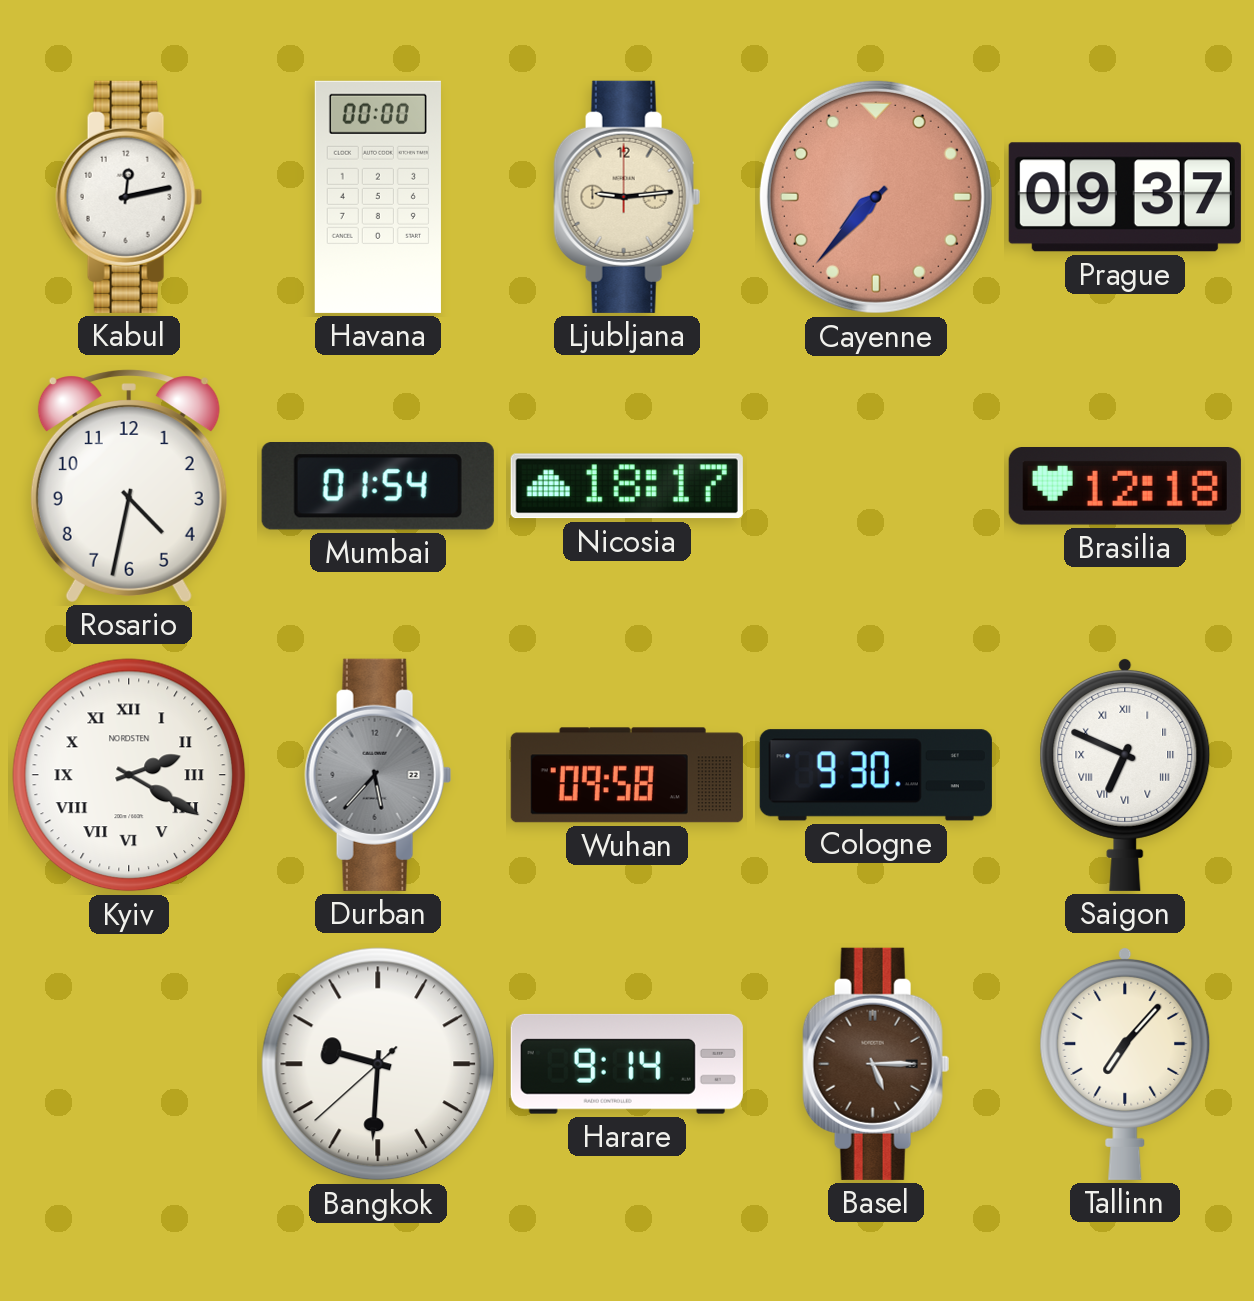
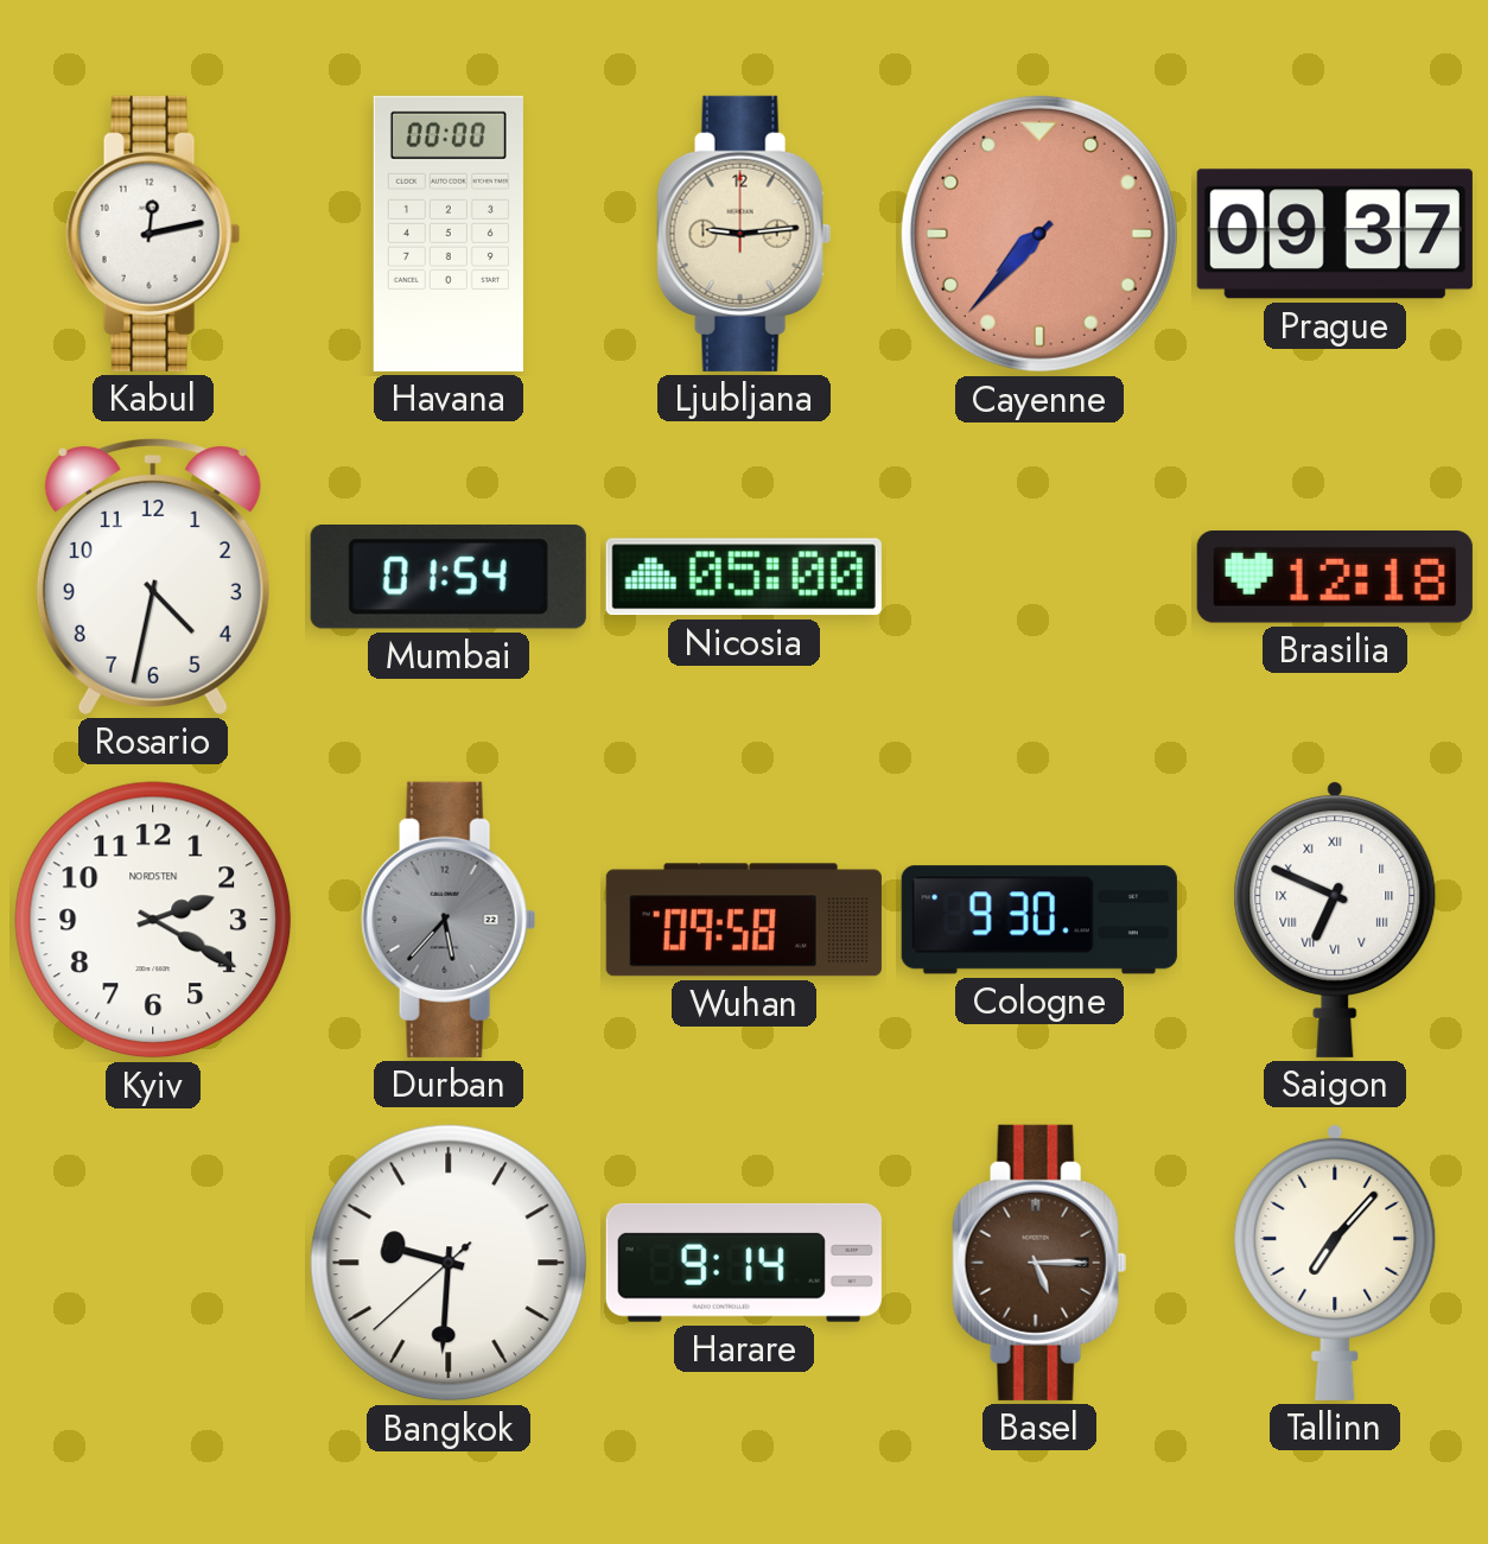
Nicosia: 18:17 -> 05:00
Kyiv numerals: Roman -> Arabic
